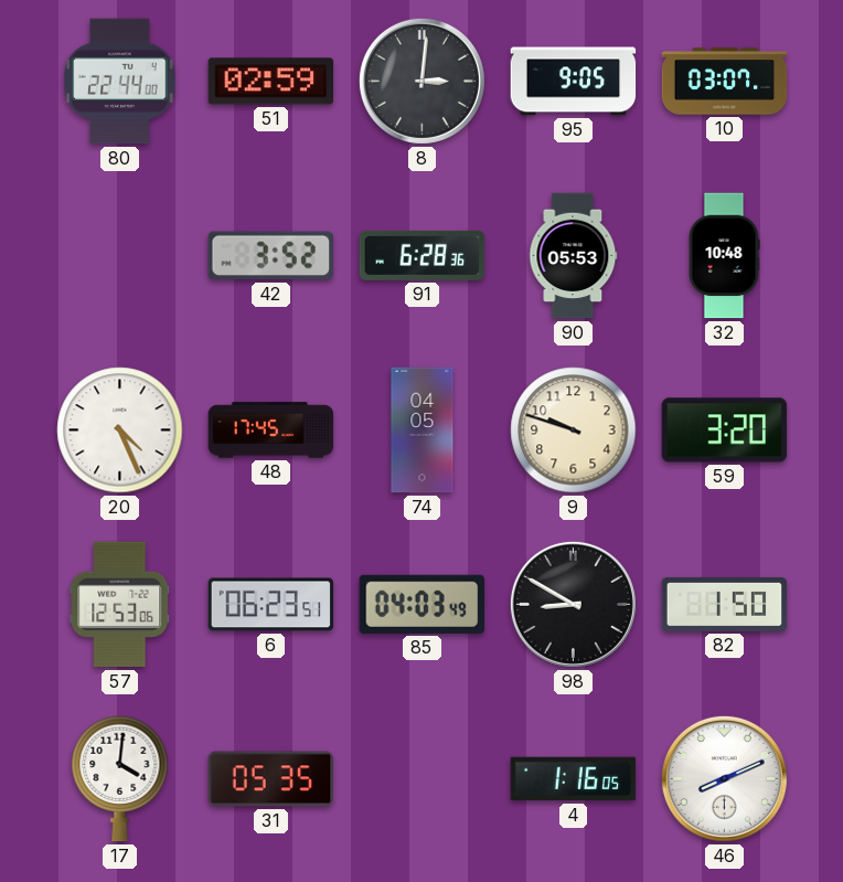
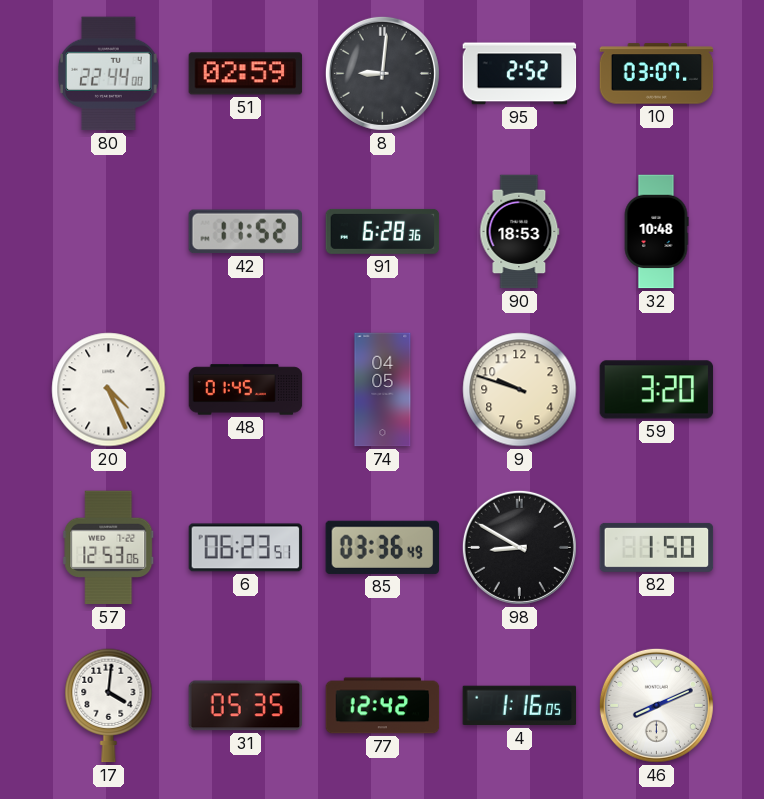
8: 3:01 -> 9:01
95: 9:05 -> 2:52
42: 3:52 -> 11:52
90: 05:53 -> 18:53
48: 17:45 -> 01:45
85: 04:03 -> 03:36
77: none -> 12:42
